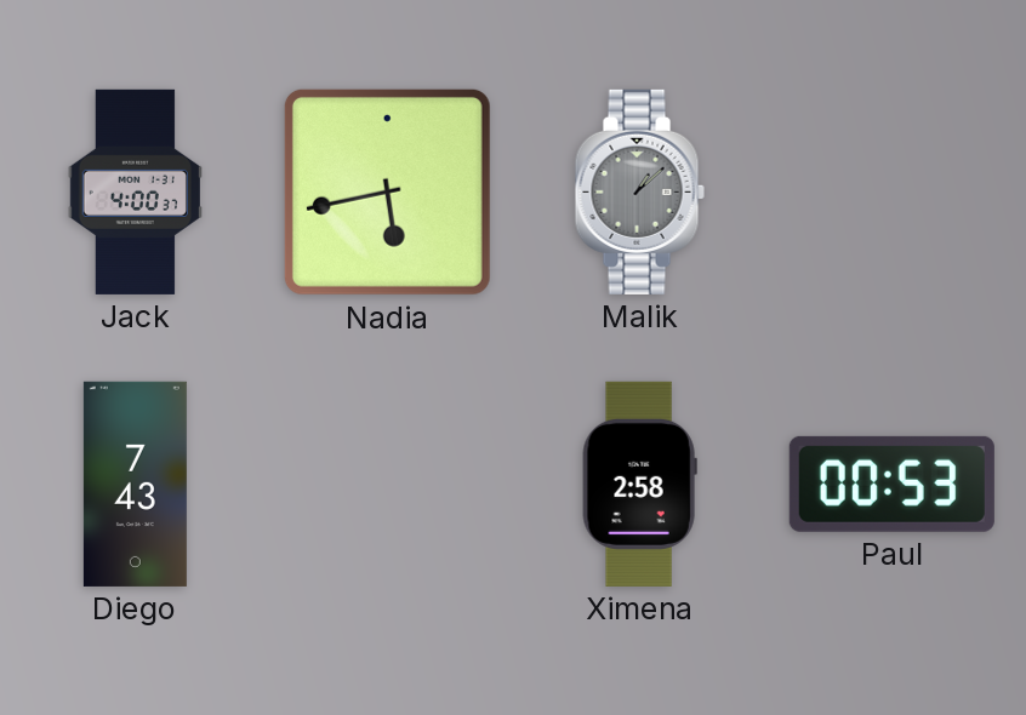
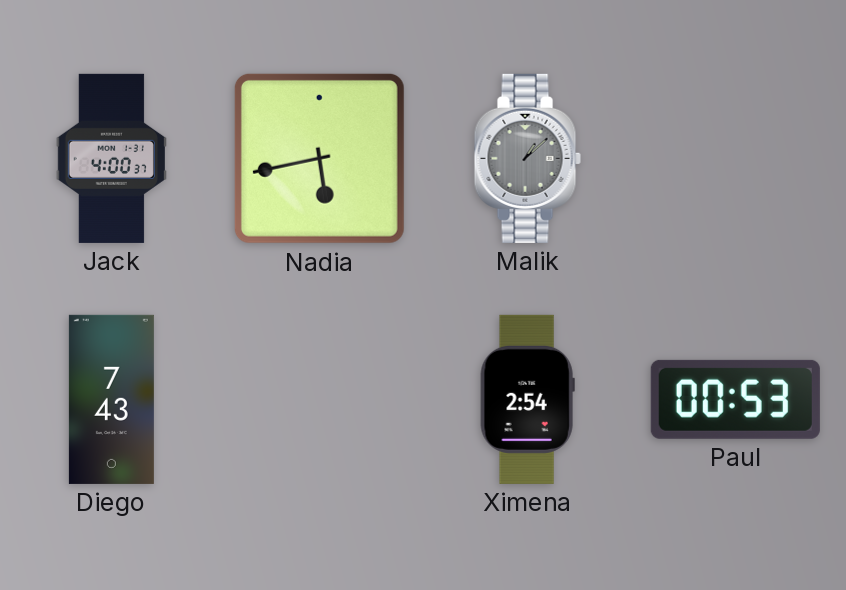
Ximena: 2:58 -> 2:54
